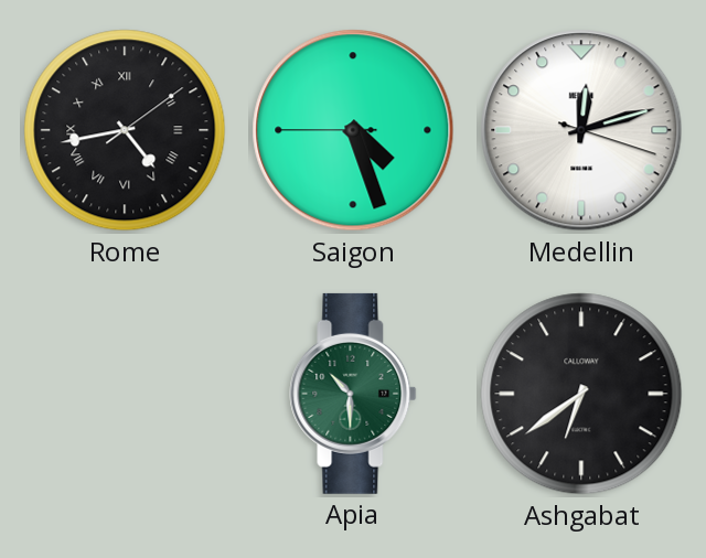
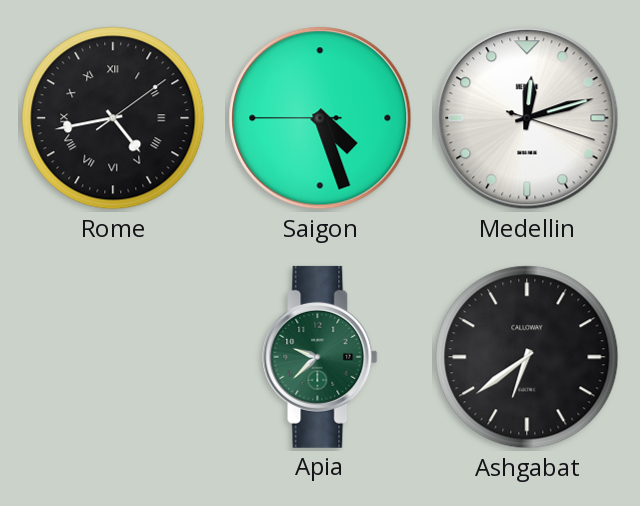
Apia: 10:30 -> 9:38
